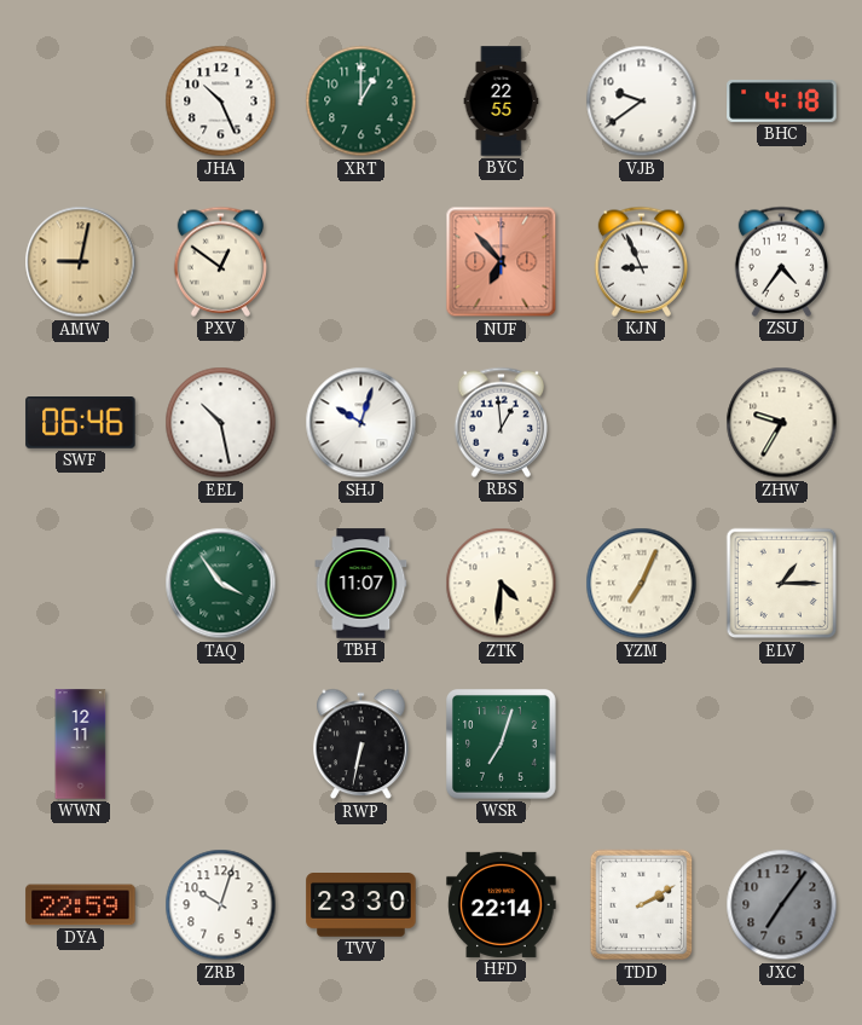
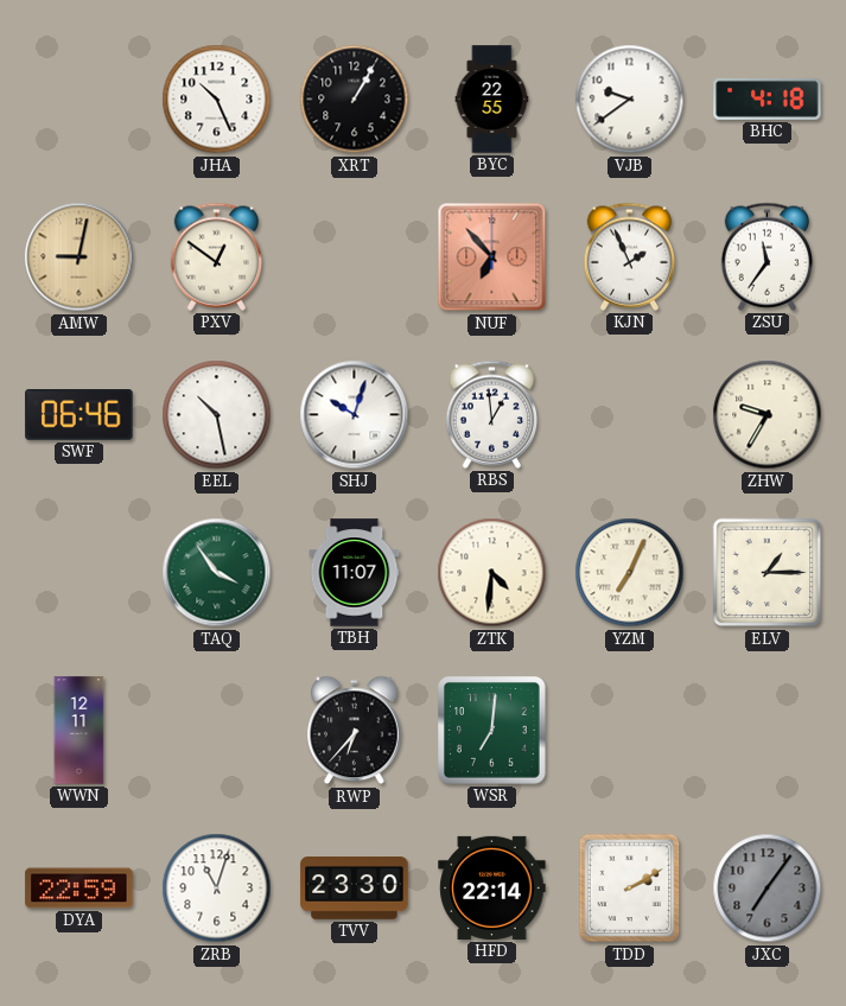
XRT: 1:00 -> 1:05
XRT dial: green -> black
KJN: 8:56 -> 1:56
ZSU: 4:36 -> 11:36
RWP: 6:32 -> 6:37
WSR: 7:03 -> 7:01
ZRB: 10:03 -> 11:03
